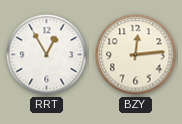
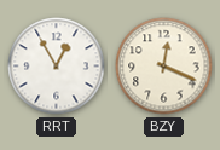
BZY: 12:14 -> 12:19
